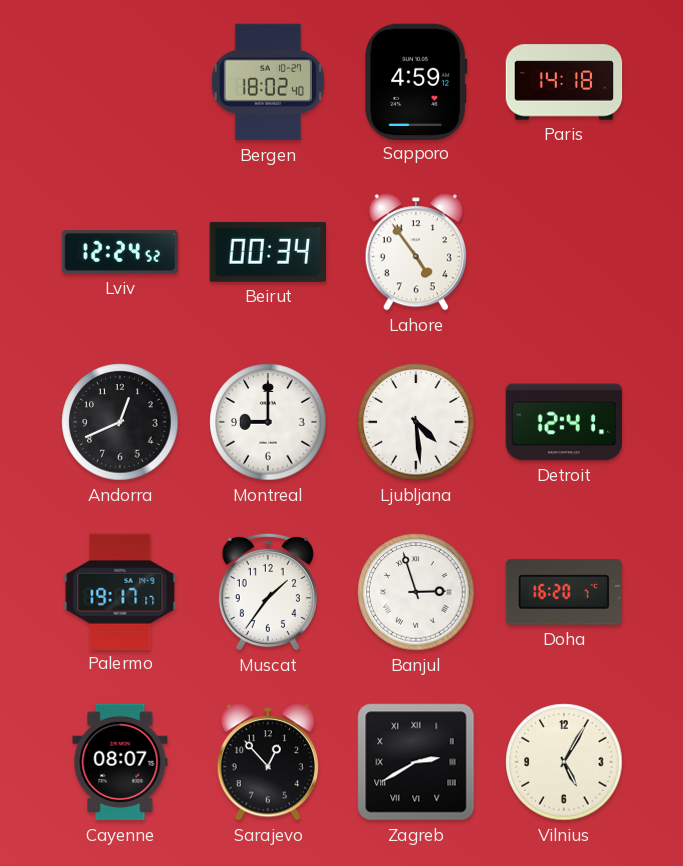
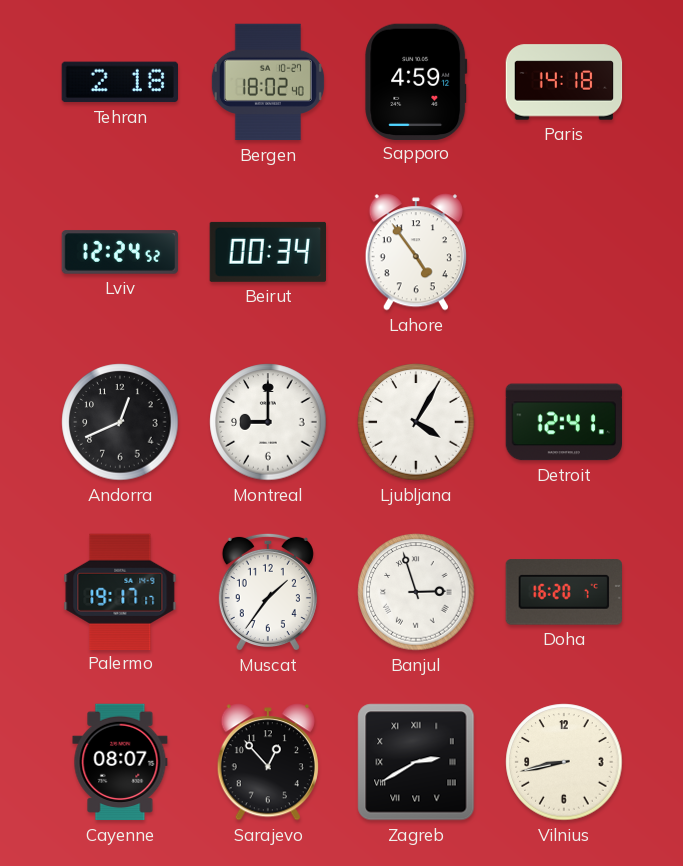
Tehran: none -> 2:18
Ljubljana: 4:29 -> 4:05
Vilnius: 5:05 -> 8:43
